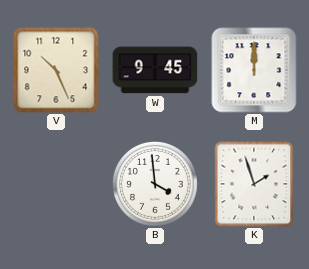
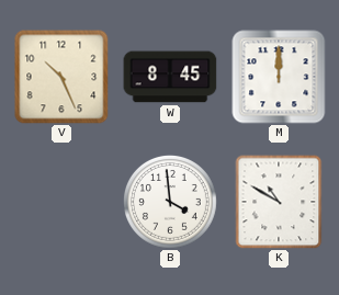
W: 9:45 -> 8:45
K: 1:57 -> 10:50
